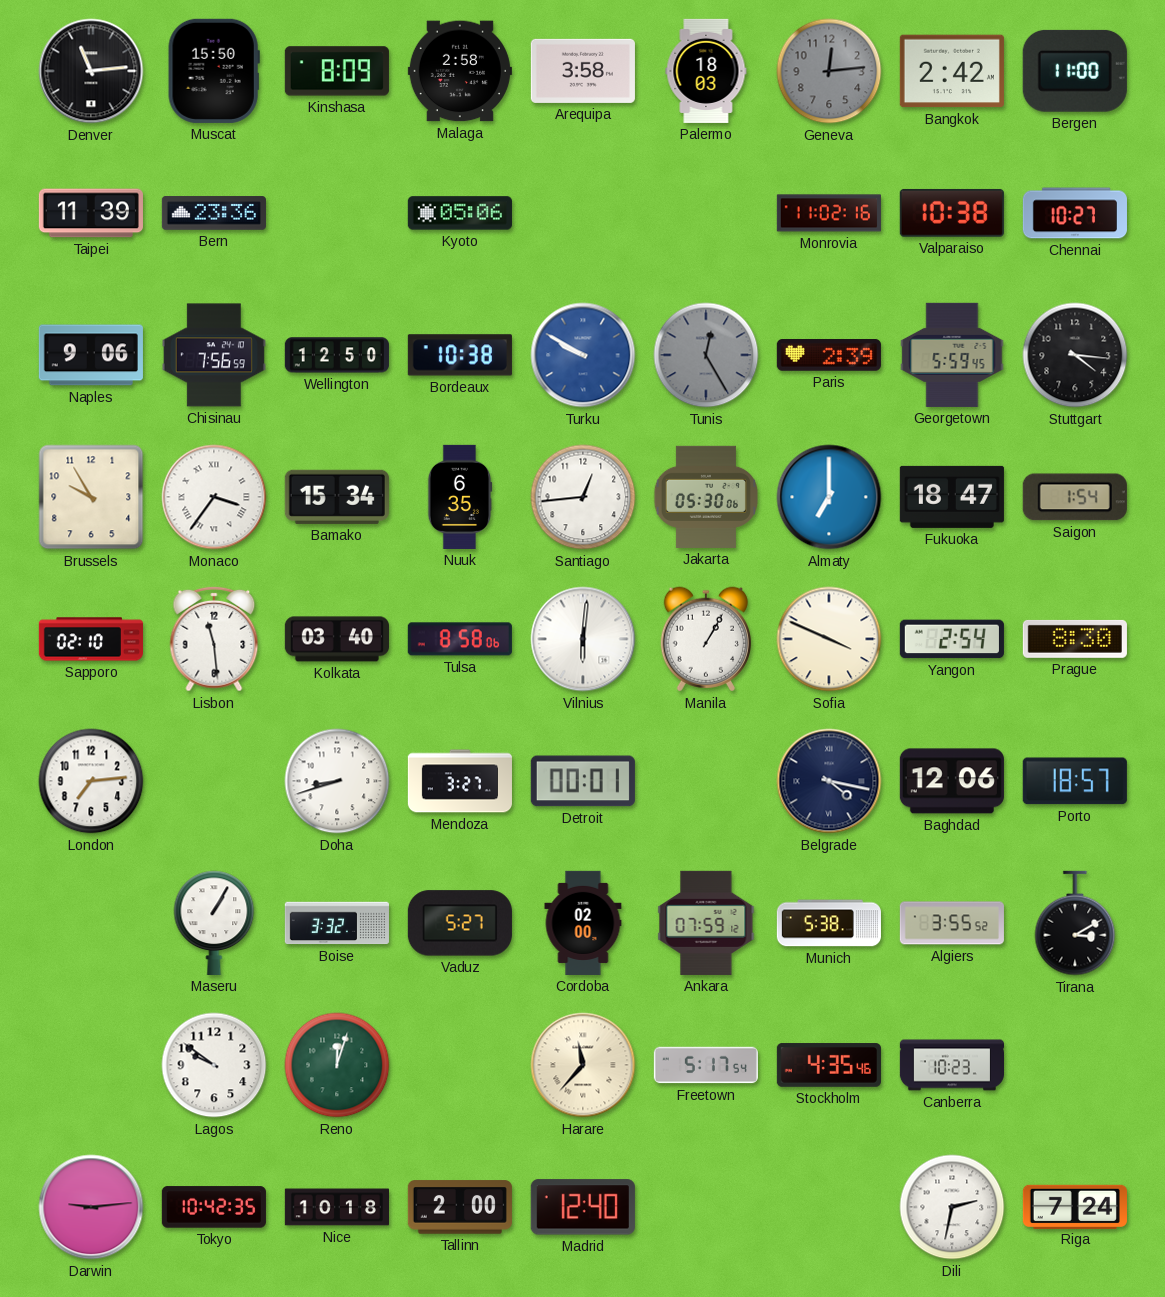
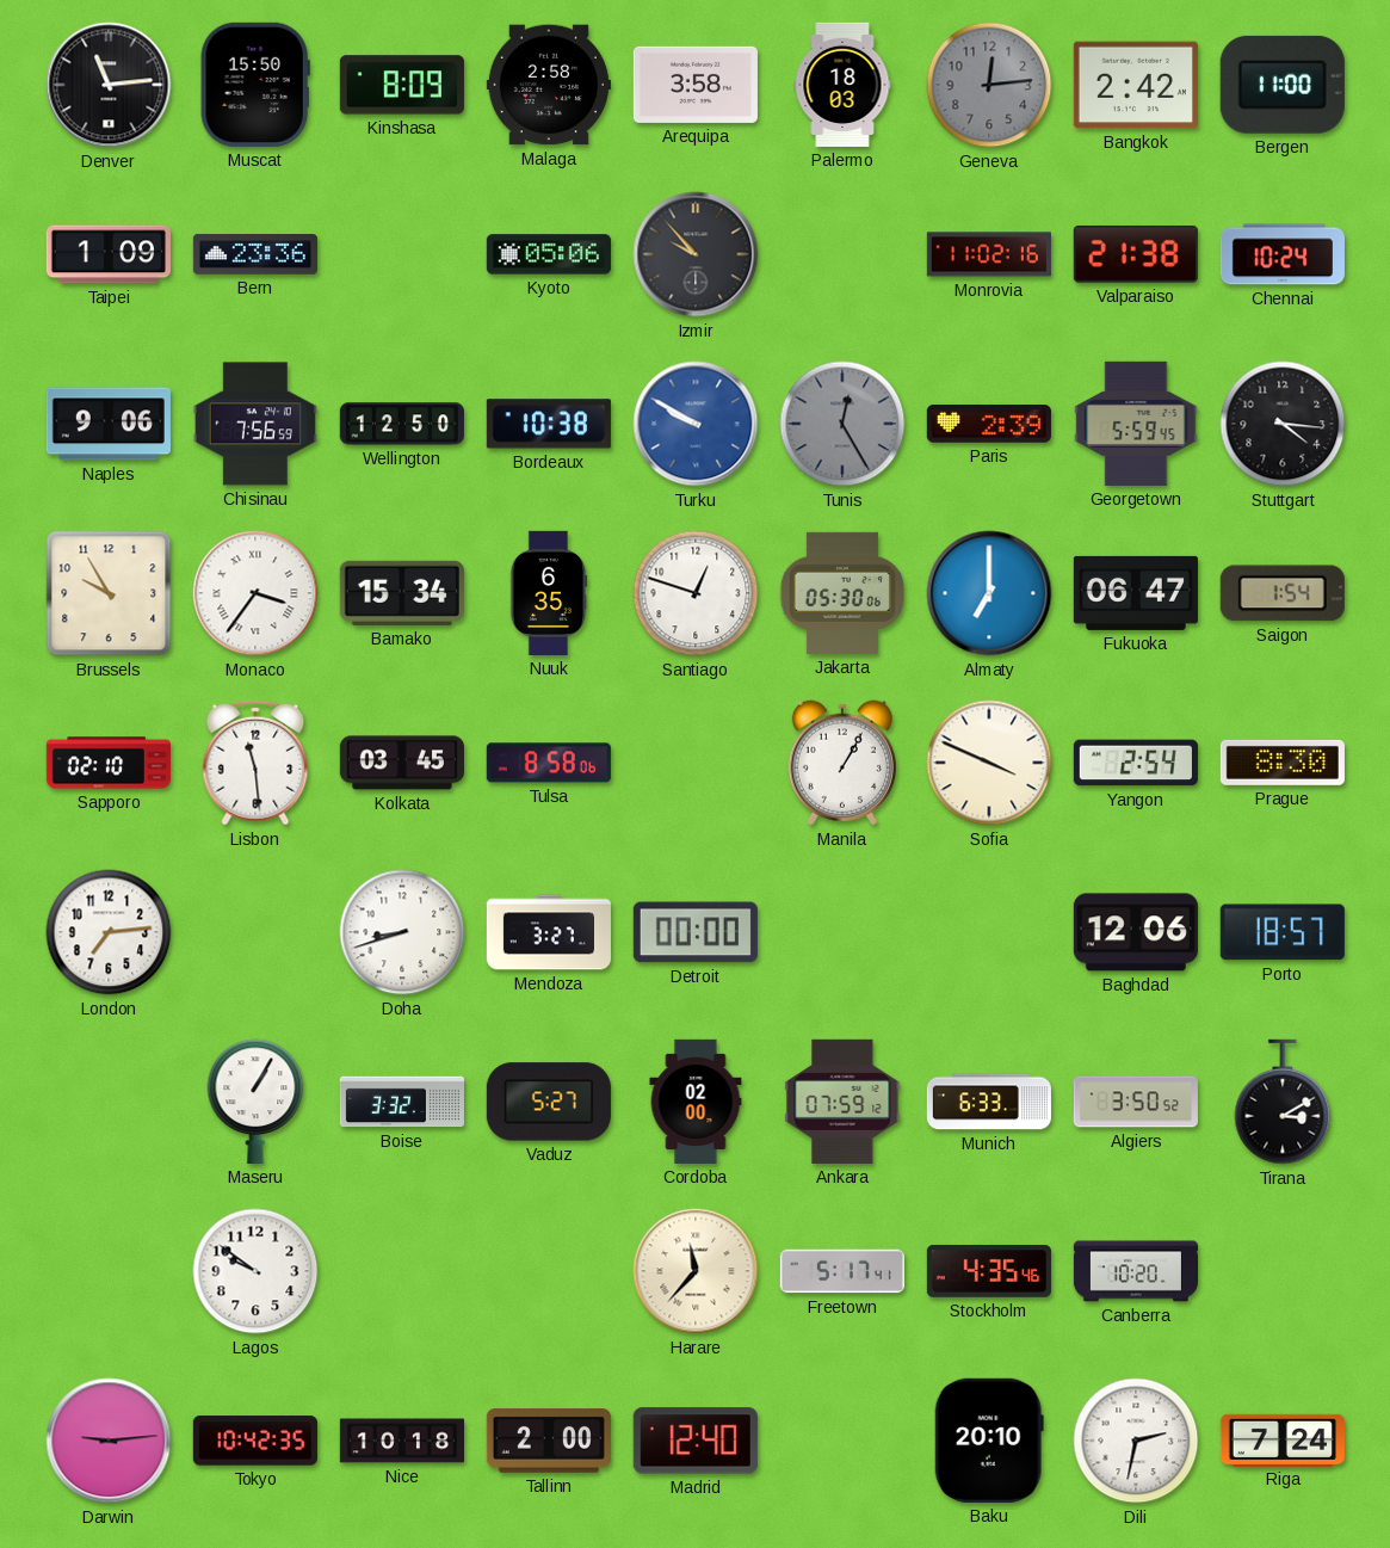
Taipei: 11:39 -> 1:09
Izmir: none -> 9:53
Valparaiso: 10:38 -> 21:38
Chennai: 10:27 -> 10:24
Santiago: 12:44 -> 12:48
Fukuoka: 18:47 -> 06:47
Kolkata: 03:40 -> 03:45
Vilnius: 6:01 -> none
Detroit: 00:01 -> 00:00
Belgrade: 4:17 -> none
Munich: 5:38 -> 6:33
Algiers: 3:55 -> 3:50
Reno: 12:03 -> none
Freetown: 5:17:54 -> 5:17:41
Canberra: 10:23 -> 10:20
Baku: none -> 20:10
